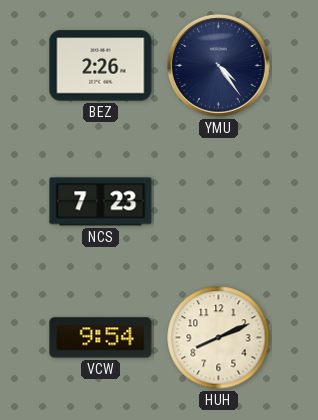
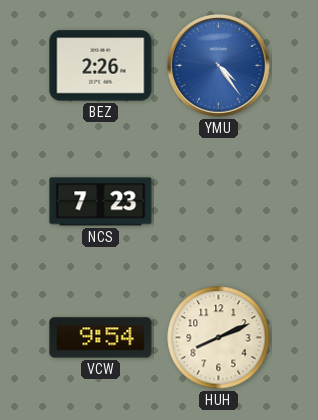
YMU dial: navy -> blue
